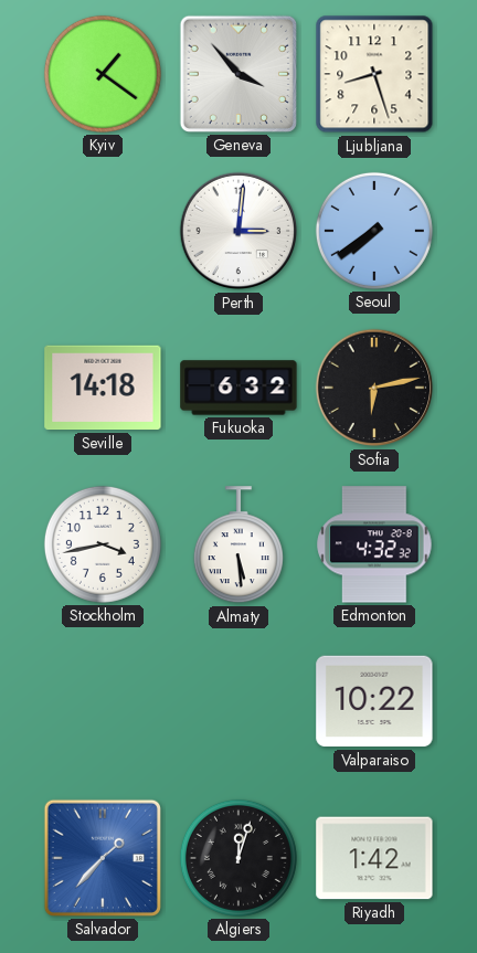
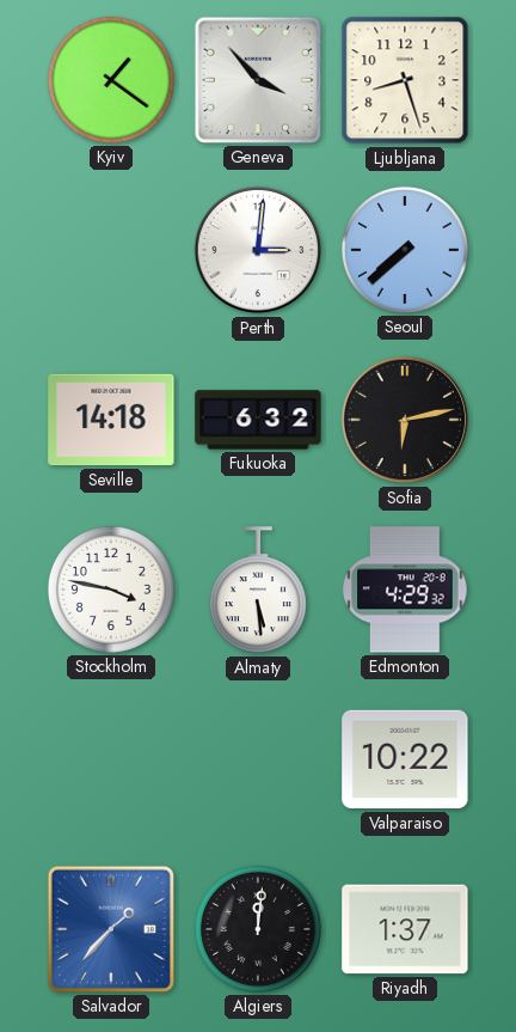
Seoul: 7:39 -> 7:38
Stockholm: 3:43 -> 3:47
Edmonton: 4:32 -> 4:29
Algiers: 12:03 -> 12:01
Riyadh: 1:42 -> 1:37
